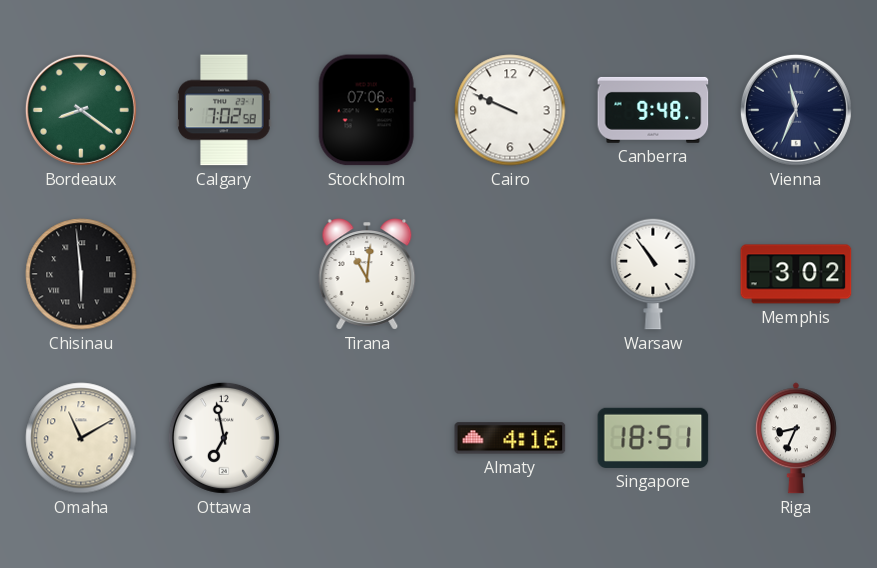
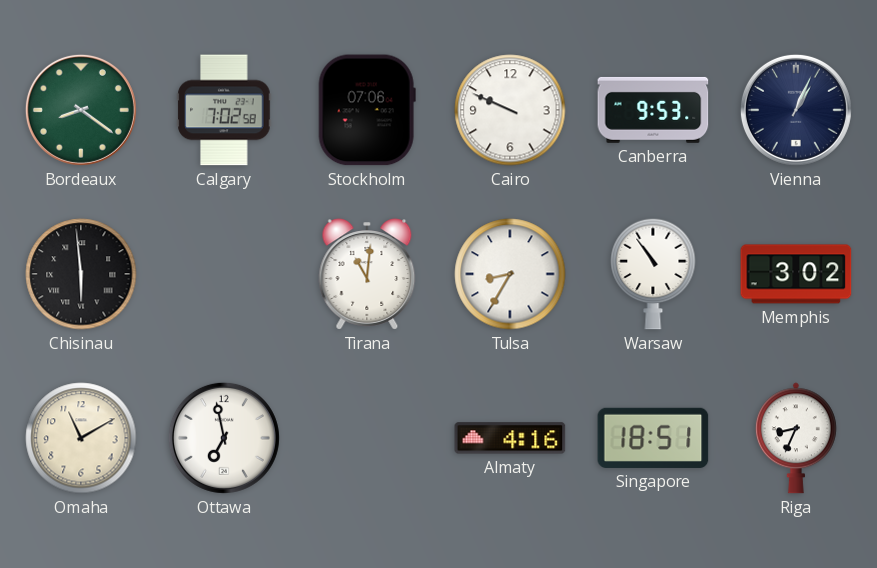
Canberra: 9:48 -> 9:53
Vienna: 11:34 -> 1:04
Tulsa: none -> 8:35
